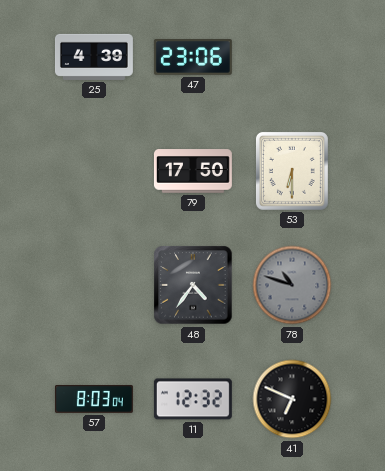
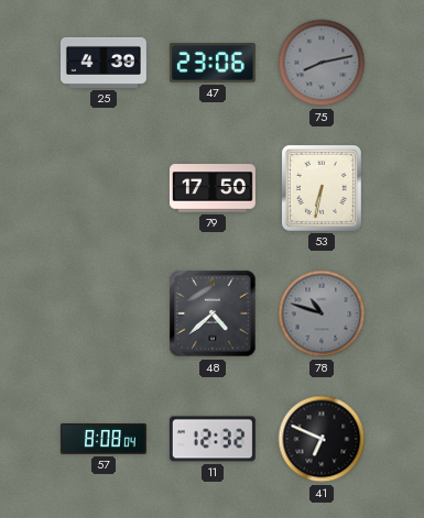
75: none -> 8:13
53: 6:30 -> 6:32
48: 4:36 -> 4:38
57: 8:03 -> 8:08
